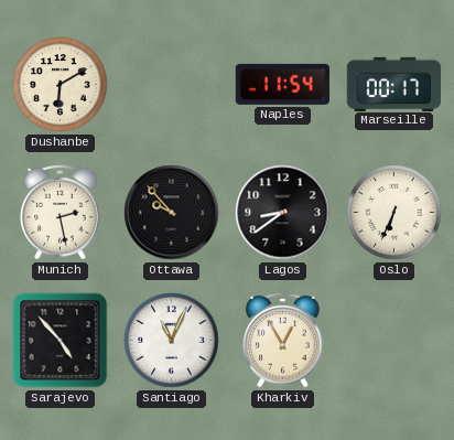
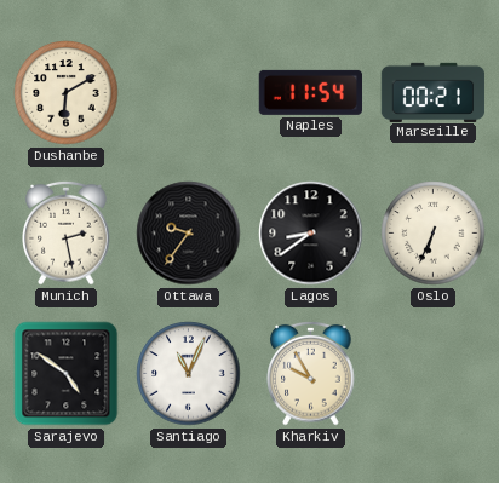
Marseille: 00:17 -> 00:21
Ottawa: 9:53 -> 9:36
Sarajevo: 4:53 -> 4:51
Kharkiv: 12:55 -> 9:55
